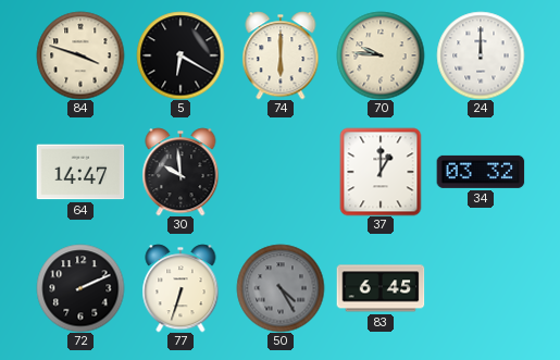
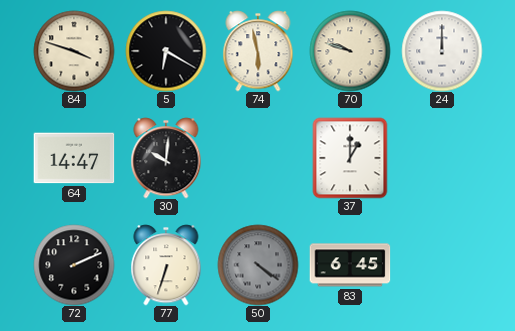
74: 6:00 -> 5:58
70: 9:46 -> 9:48
30: 9:59 -> 10:01
34: 03:32 -> none
50: 4:25 -> 4:21
